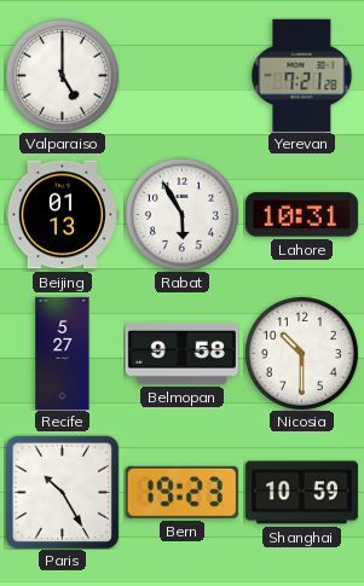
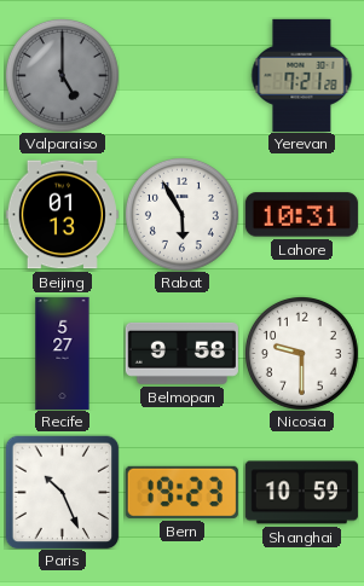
Valparaiso dial: white -> grey
Nicosia: 10:30 -> 9:30
Paris: 10:25 -> 10:26
